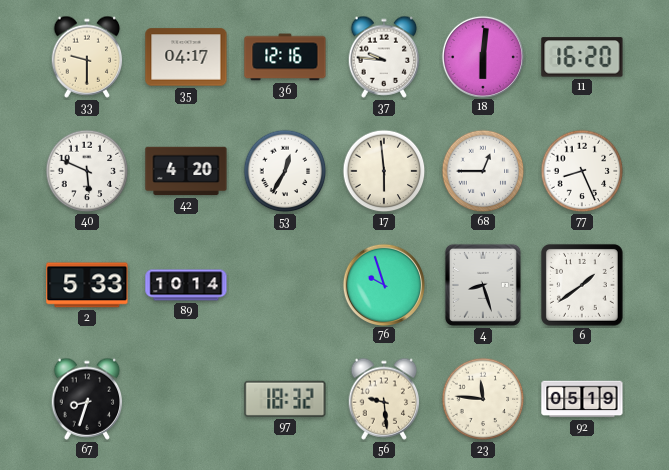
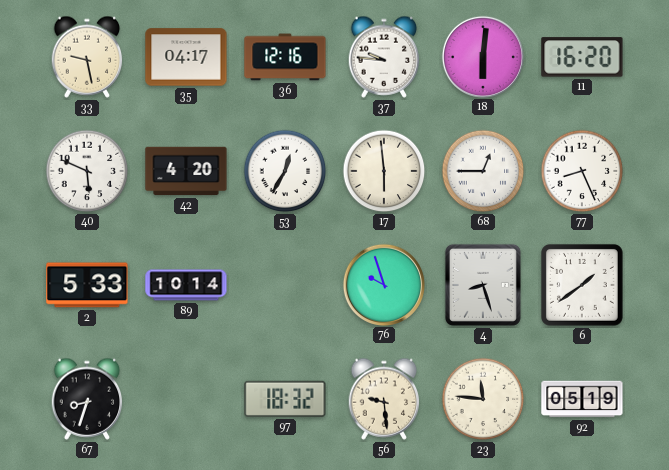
33: 9:30 -> 9:28
